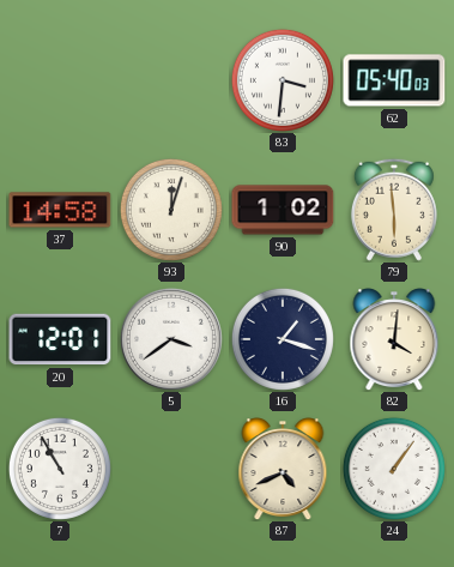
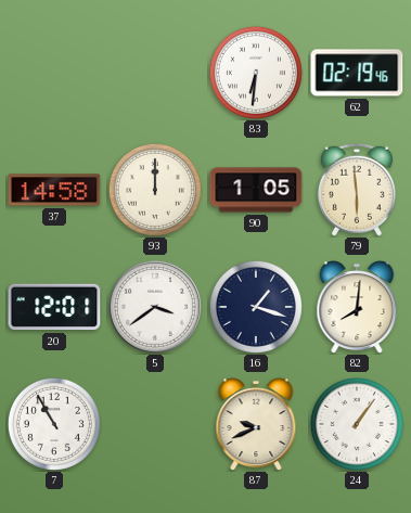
83: 3:31 -> 6:31
62: 05:40 -> 02:19
93: 12:03 -> 12:00
90: 1:02 -> 1:05
82: 4:01 -> 8:01
87: 4:41 -> 9:41
